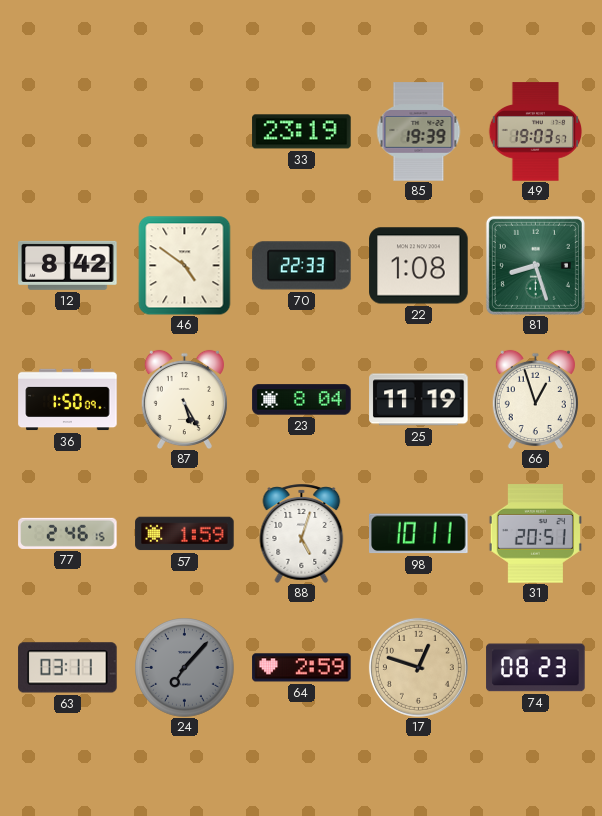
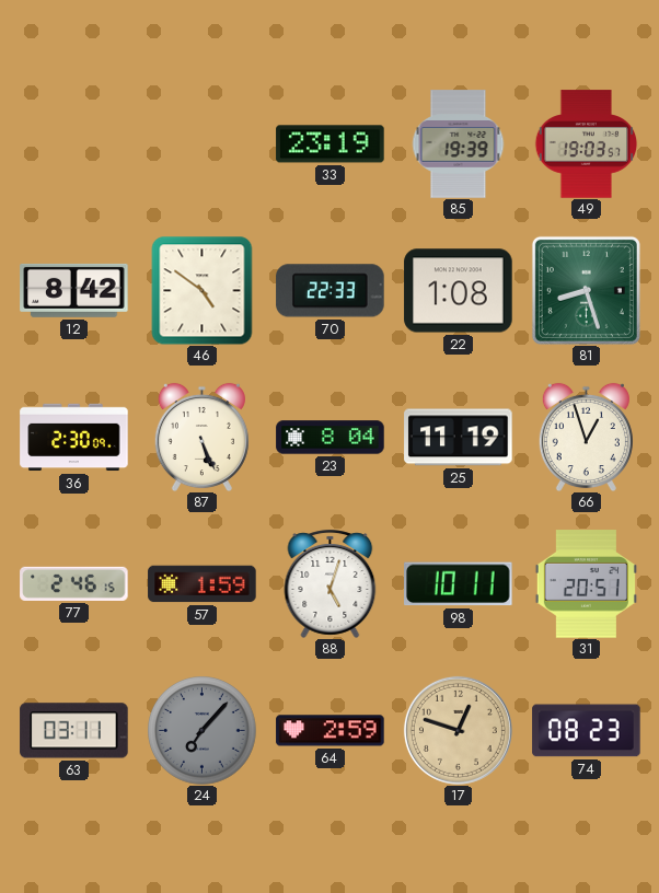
36: 1:50 -> 2:30
87: 5:25 -> 5:26
